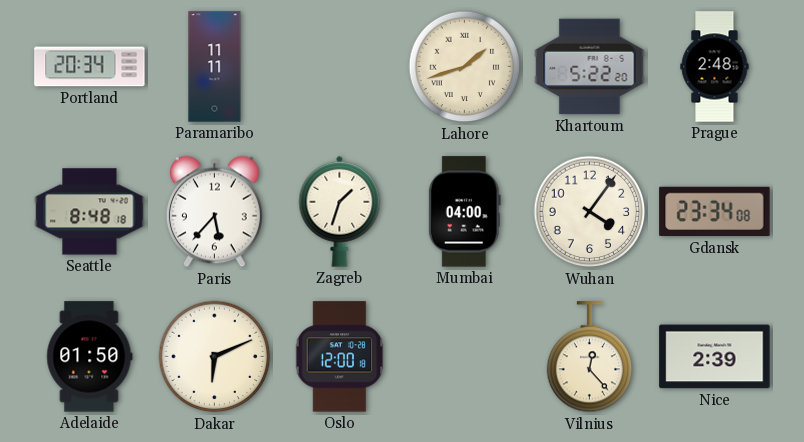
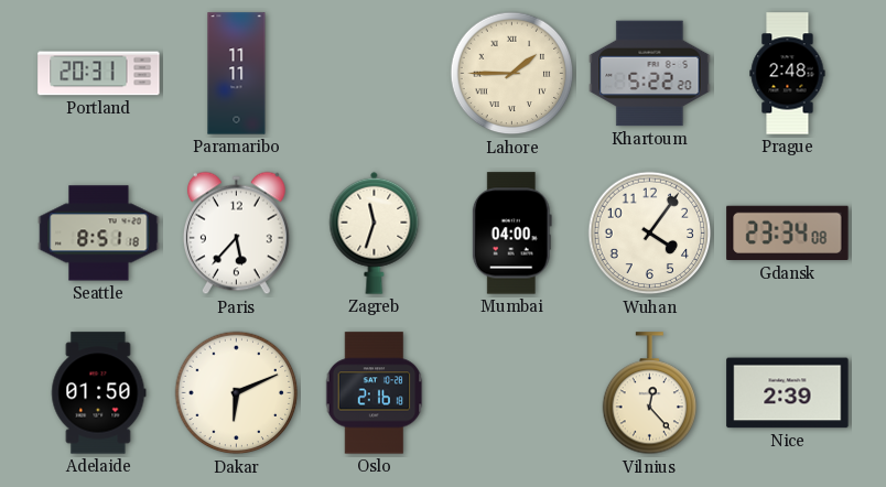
Portland: 20:34 -> 20:31
Lahore: 1:42 -> 1:45
Seattle: 8:48 -> 8:51
Zagreb: 1:33 -> 11:33
Oslo: 12:00 -> 2:16
